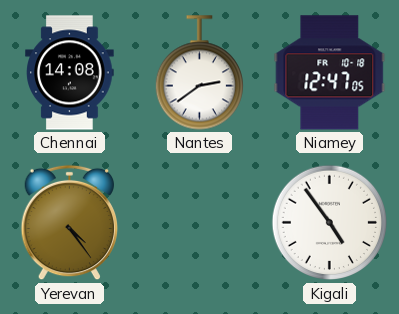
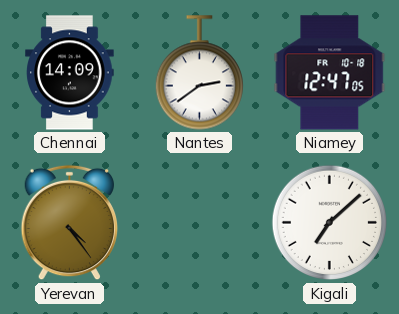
Chennai: 14:08 -> 14:09
Kigali: 4:54 -> 7:08
